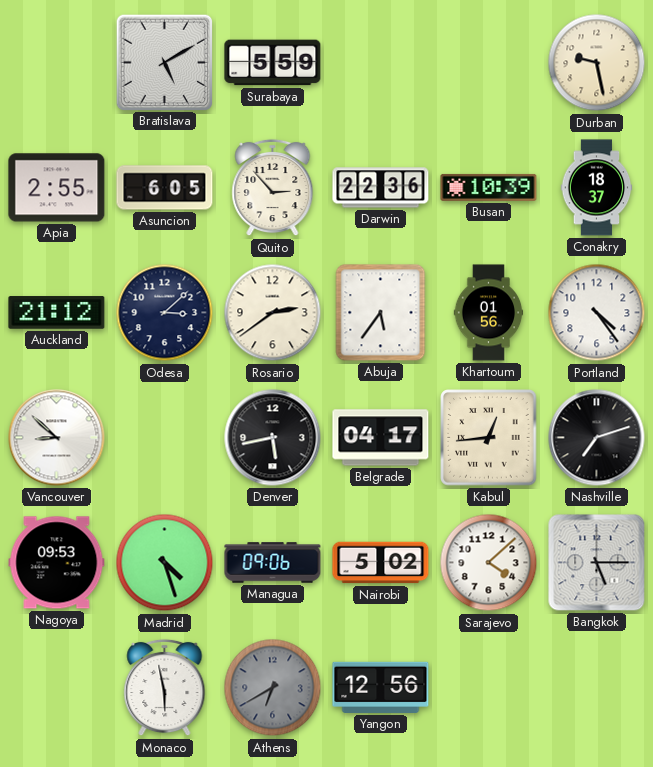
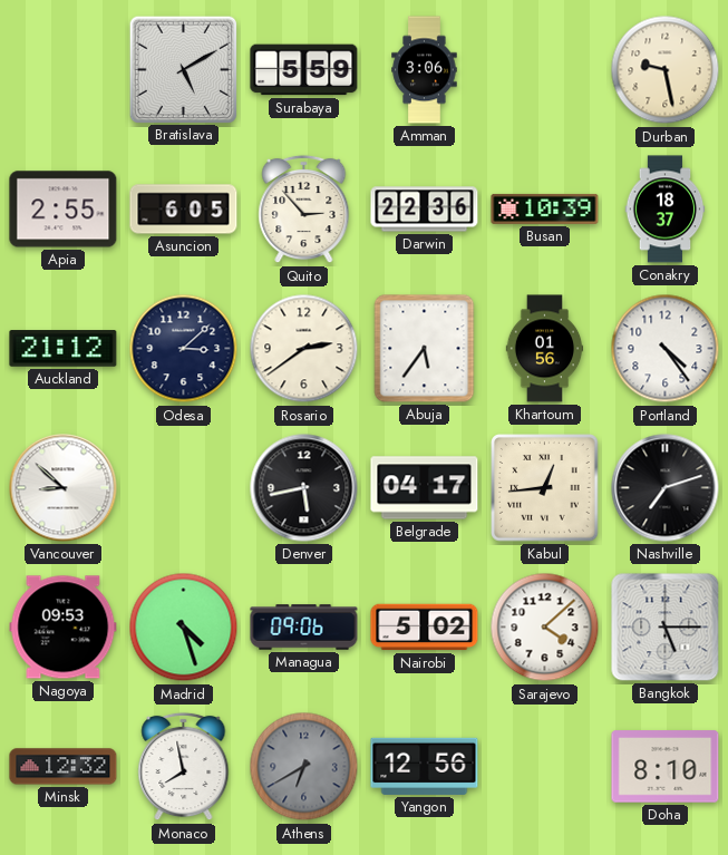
Amman: none -> 3:06
Minsk: none -> 12:32
Monaco: 5:58 -> 7:58
Doha: none -> 8:10
